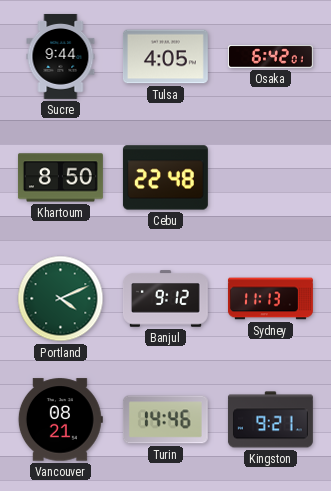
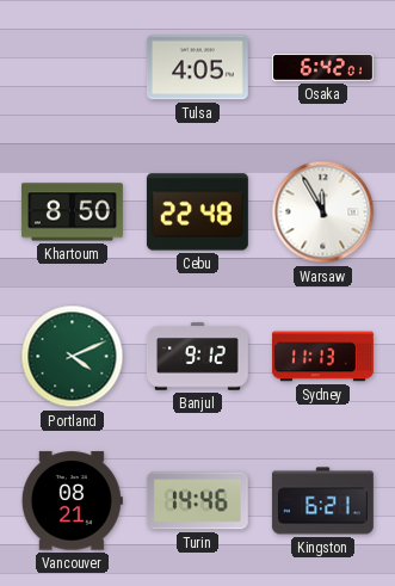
Sucre: 9:44 -> none
Warsaw: none -> 11:55
Kingston: 9:21 -> 6:21
